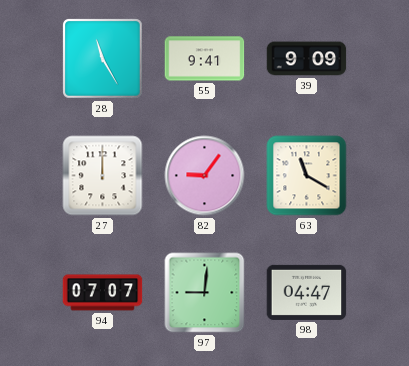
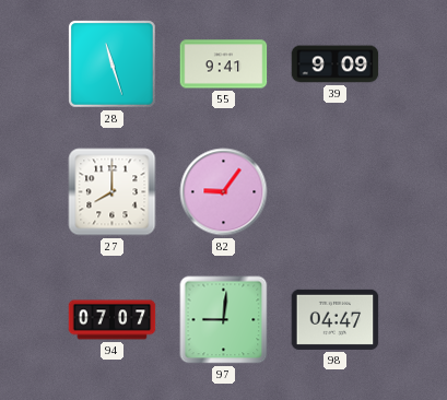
28: 11:25 -> 11:27
27: 12:00 -> 8:00
63: 11:20 -> none
